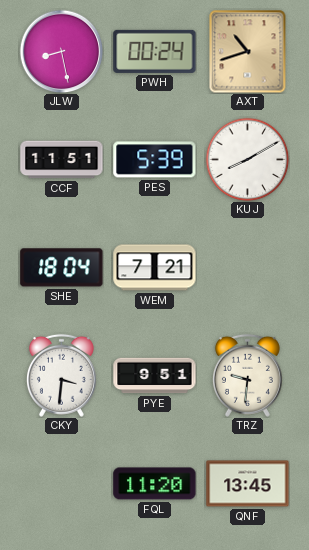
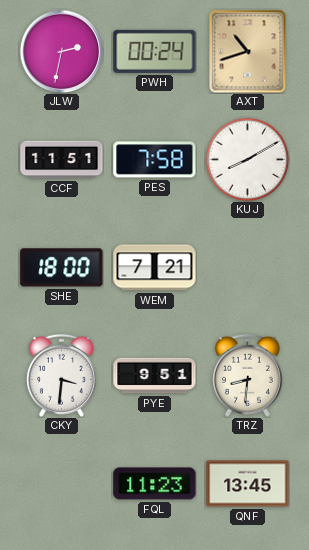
JLW: 8:28 -> 2:32
PES: 5:39 -> 7:58
SHE: 18:04 -> 18:00
TRZ: 9:31 -> 8:31
FQL: 11:20 -> 11:23
